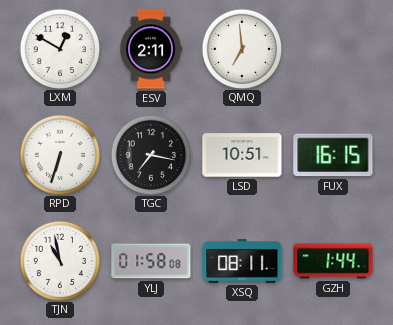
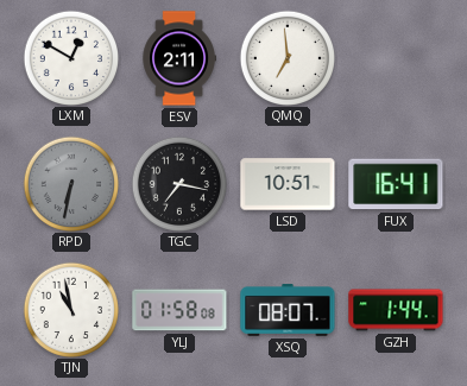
RPD: 6:33 -> 6:32
RPD dial: white -> grey
FUX: 16:15 -> 16:41
XSQ: 08:11 -> 08:07
